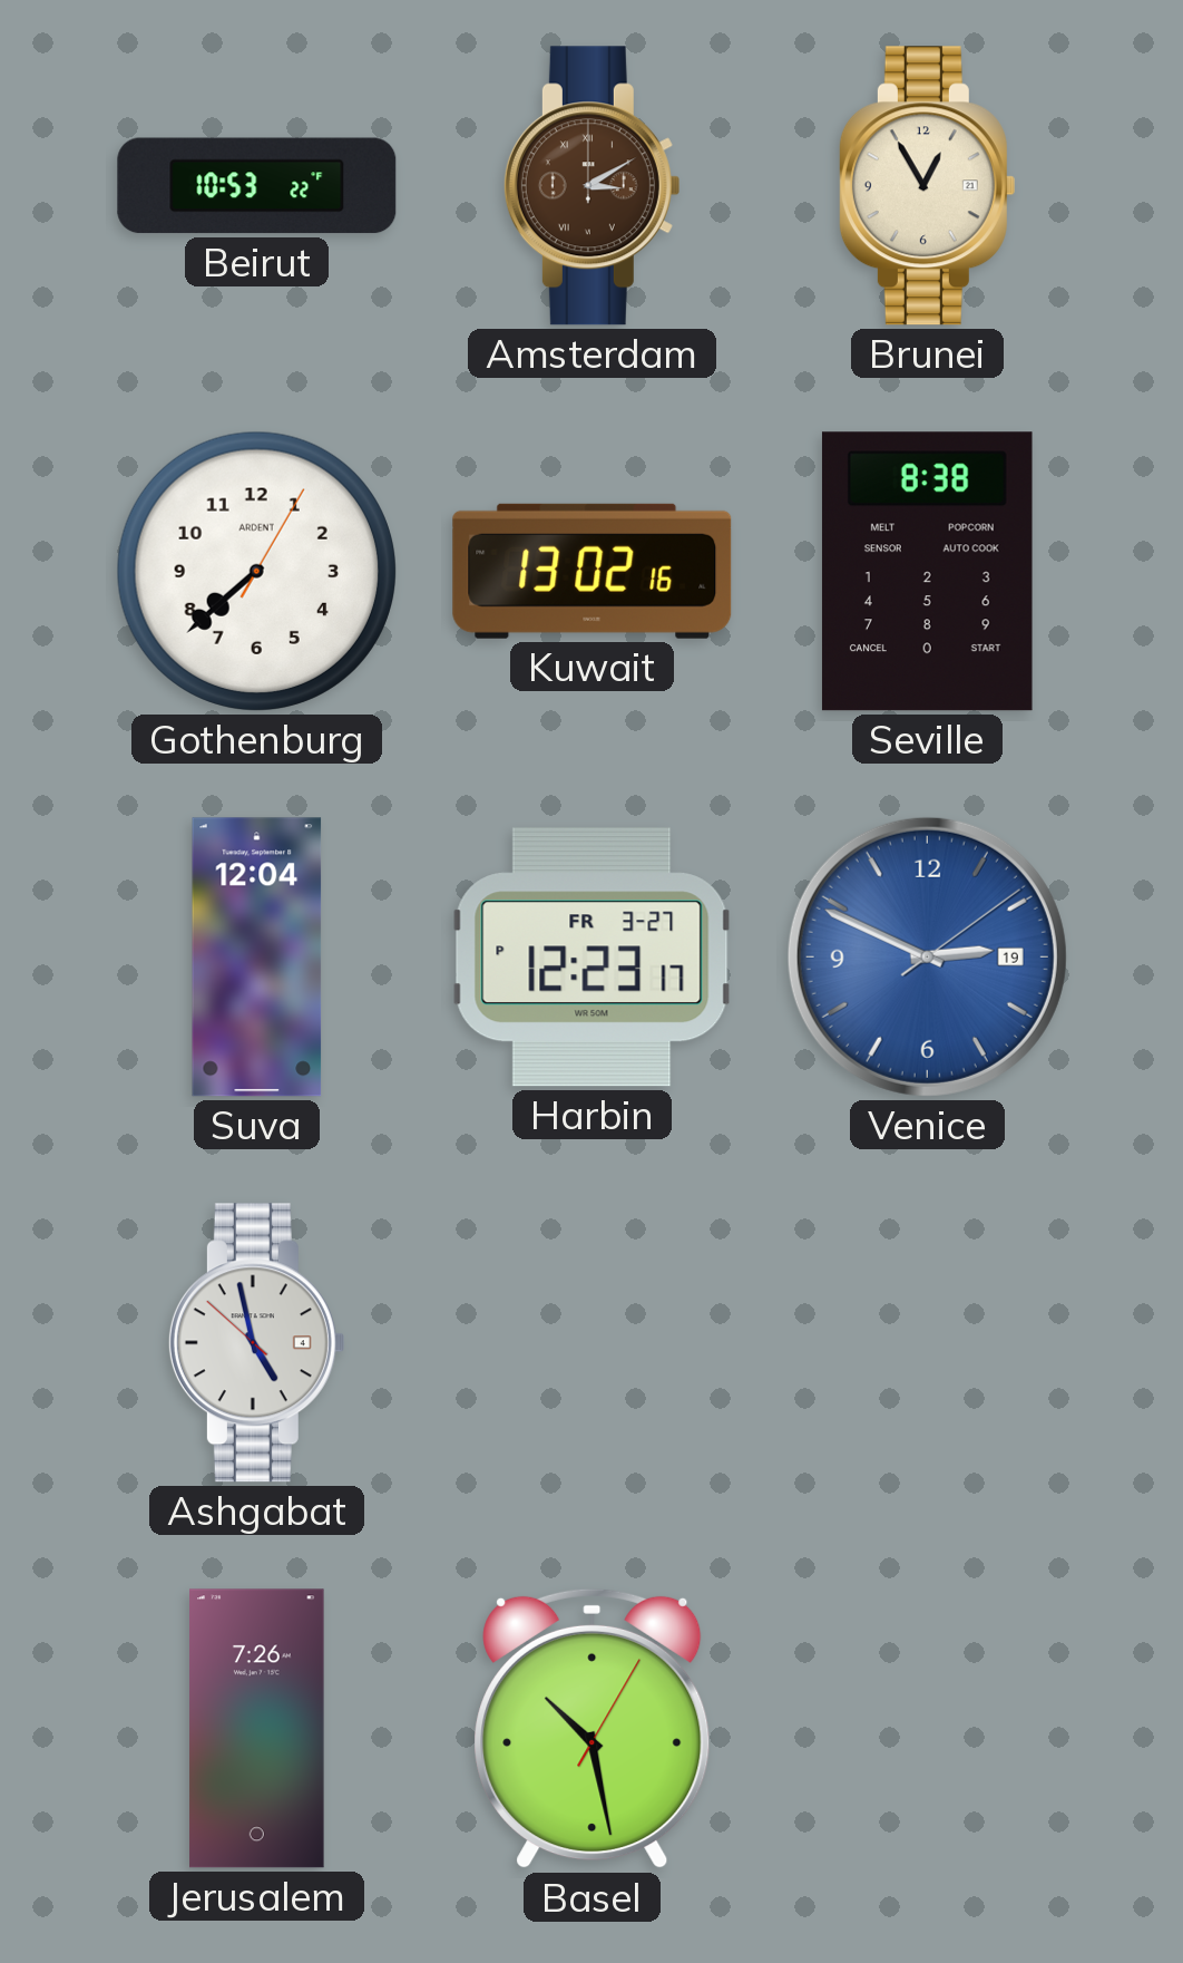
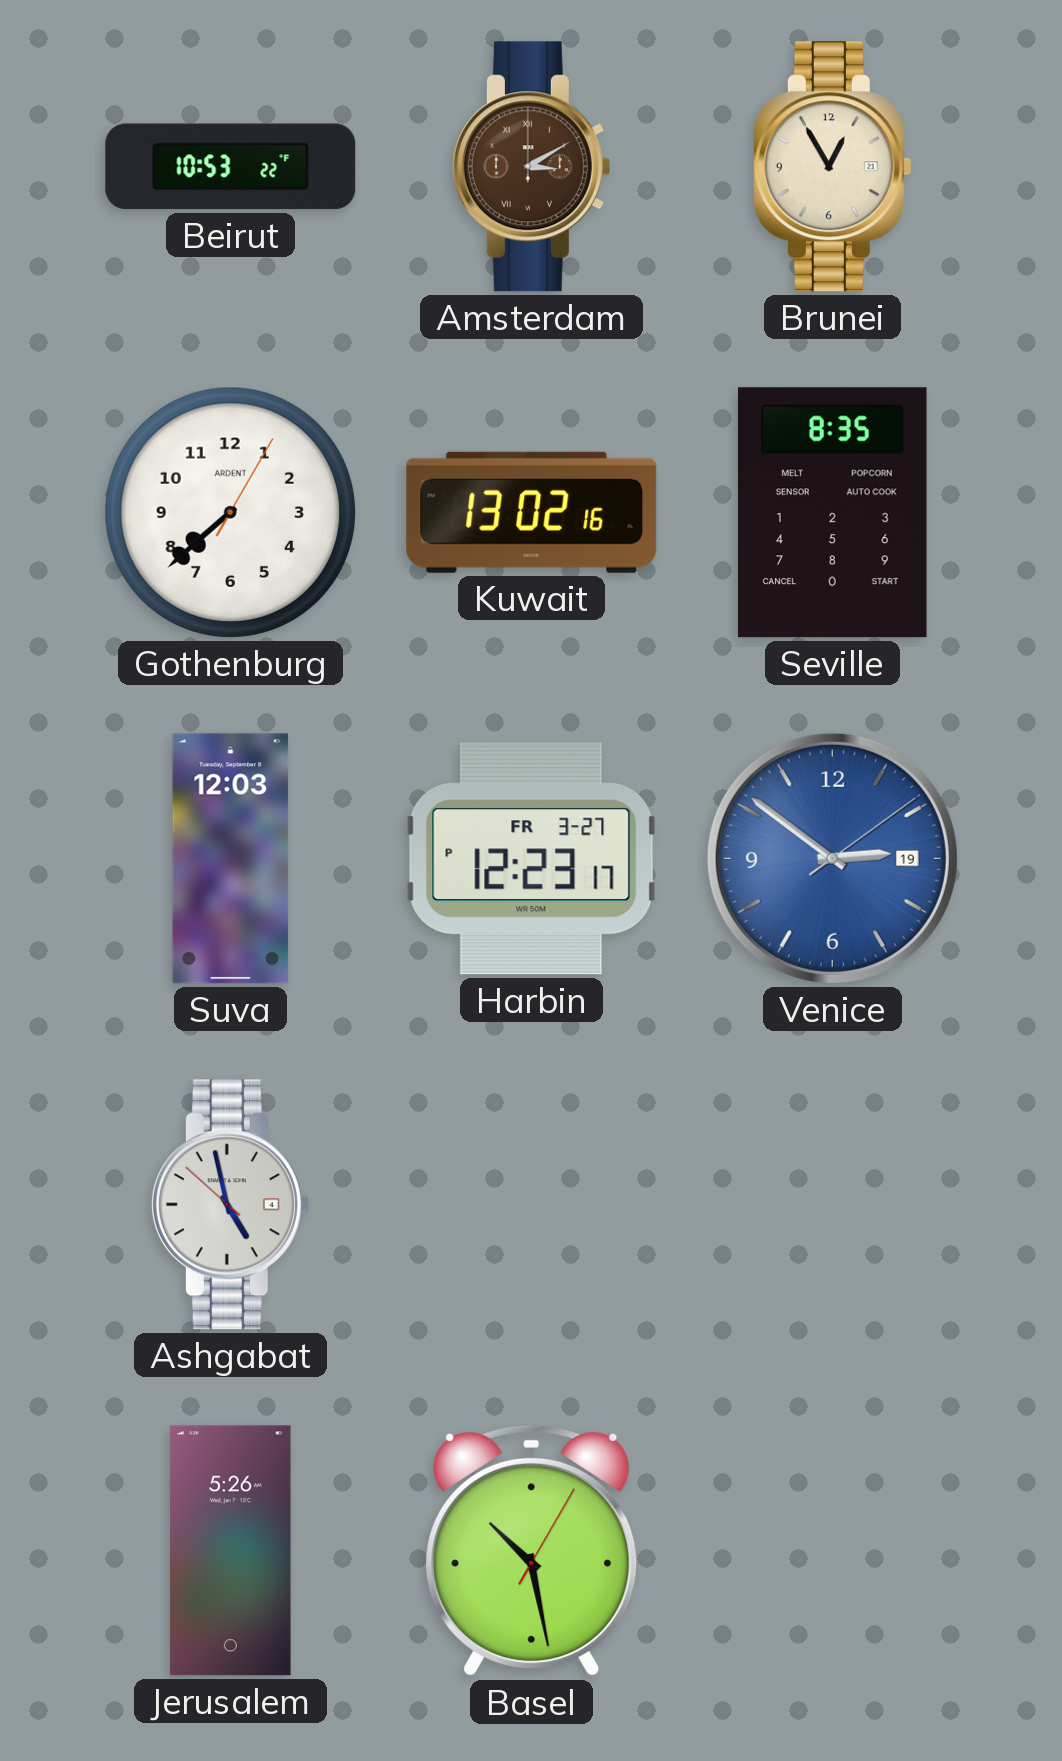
Seville: 8:38 -> 8:35
Suva: 12:04 -> 12:03
Venice: 2:49 -> 2:51
Jerusalem: 7:26 -> 5:26
